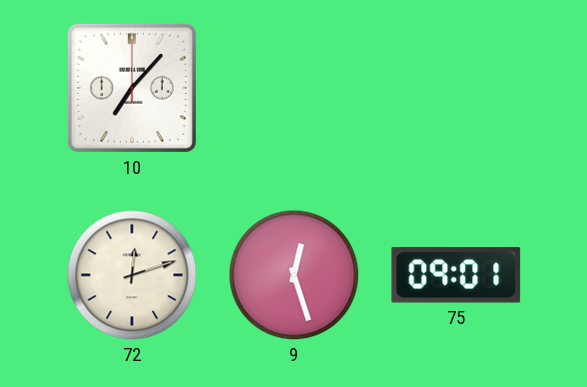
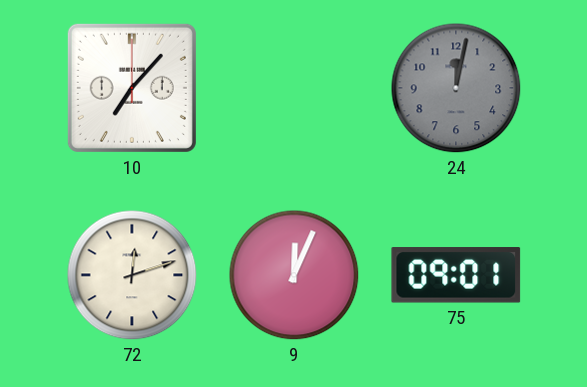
24: none -> 12:02
9: 12:27 -> 12:04
